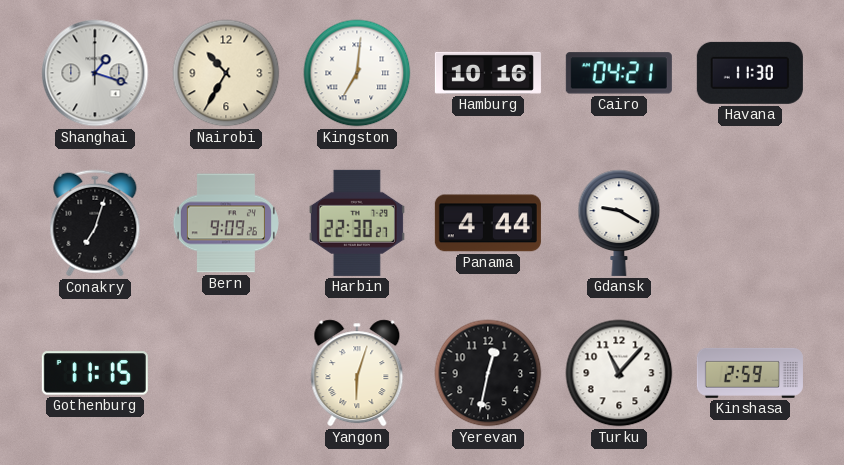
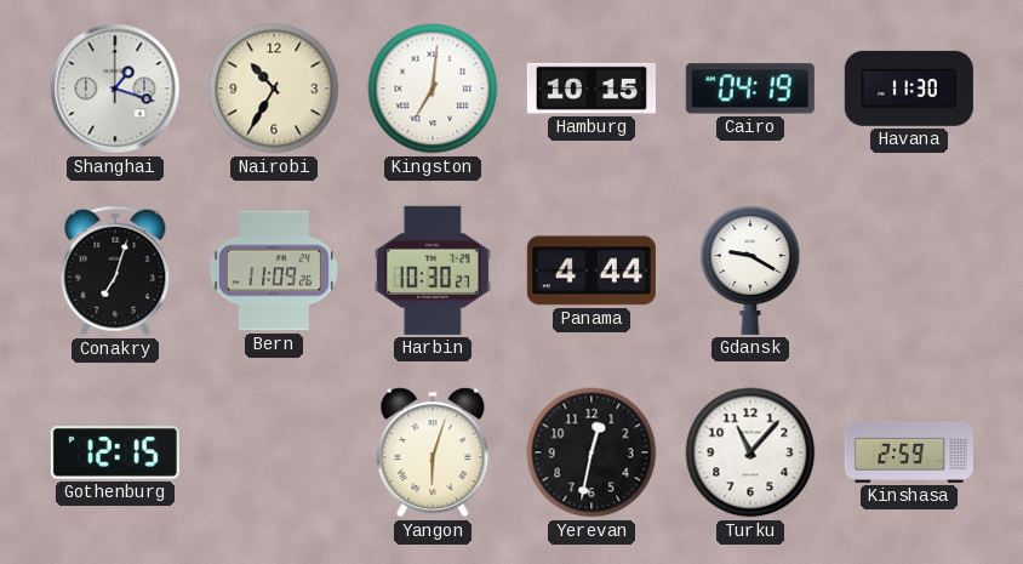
Hamburg: 10:16 -> 10:15
Cairo: 04:21 -> 04:19
Bern: 9:09 -> 11:09
Harbin: 22:30 -> 10:30
Gothenburg: 11:15 -> 12:15
